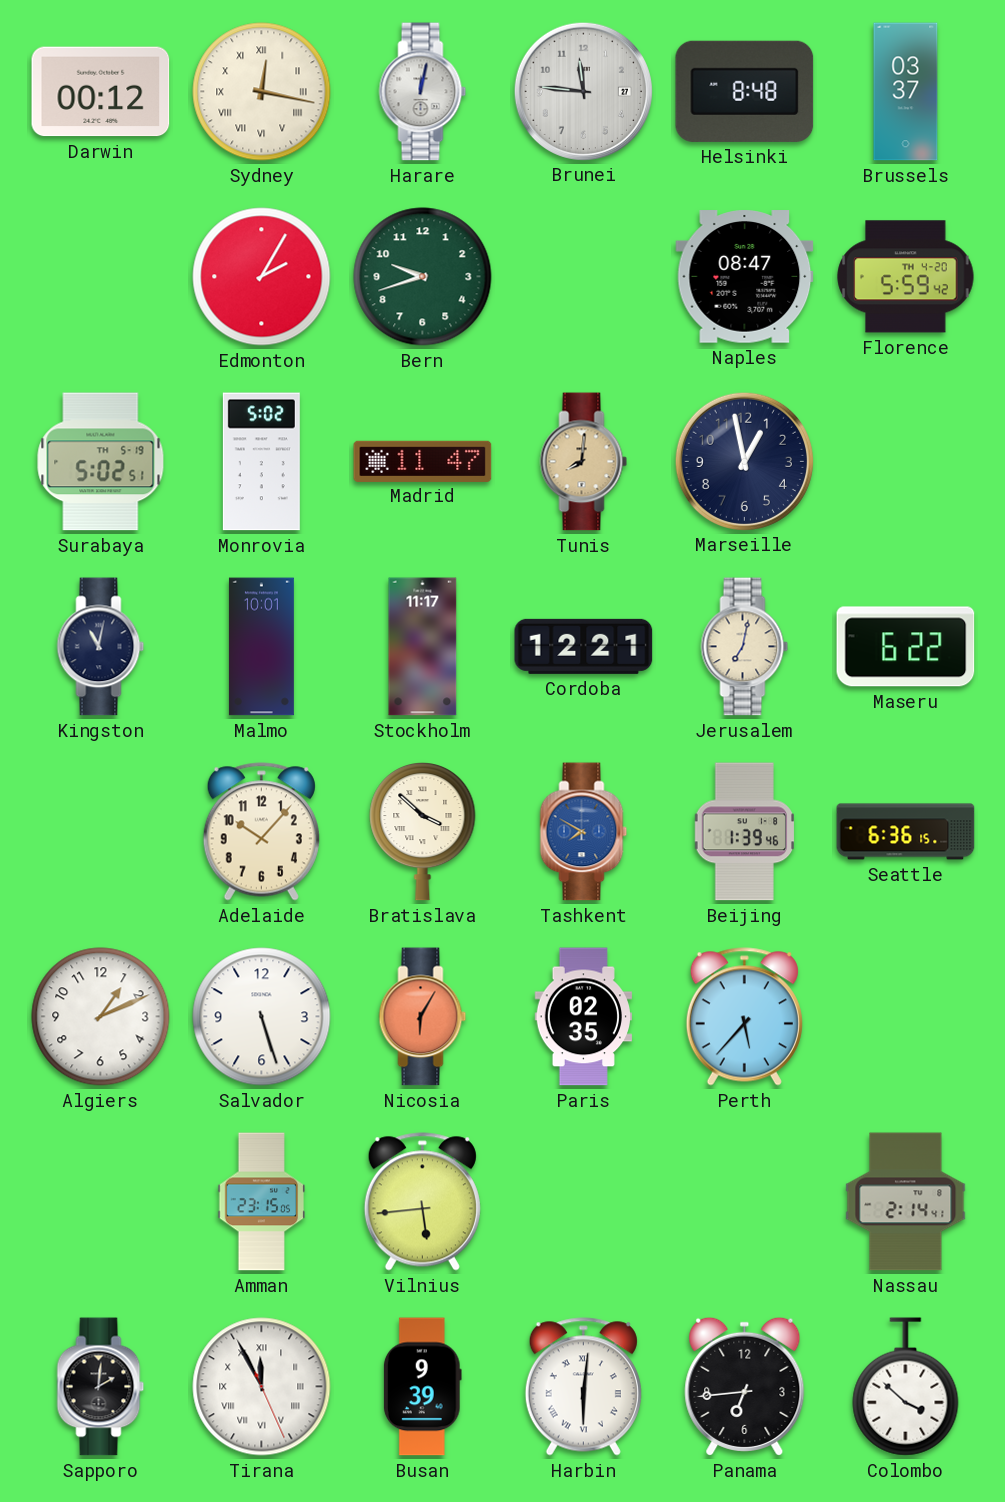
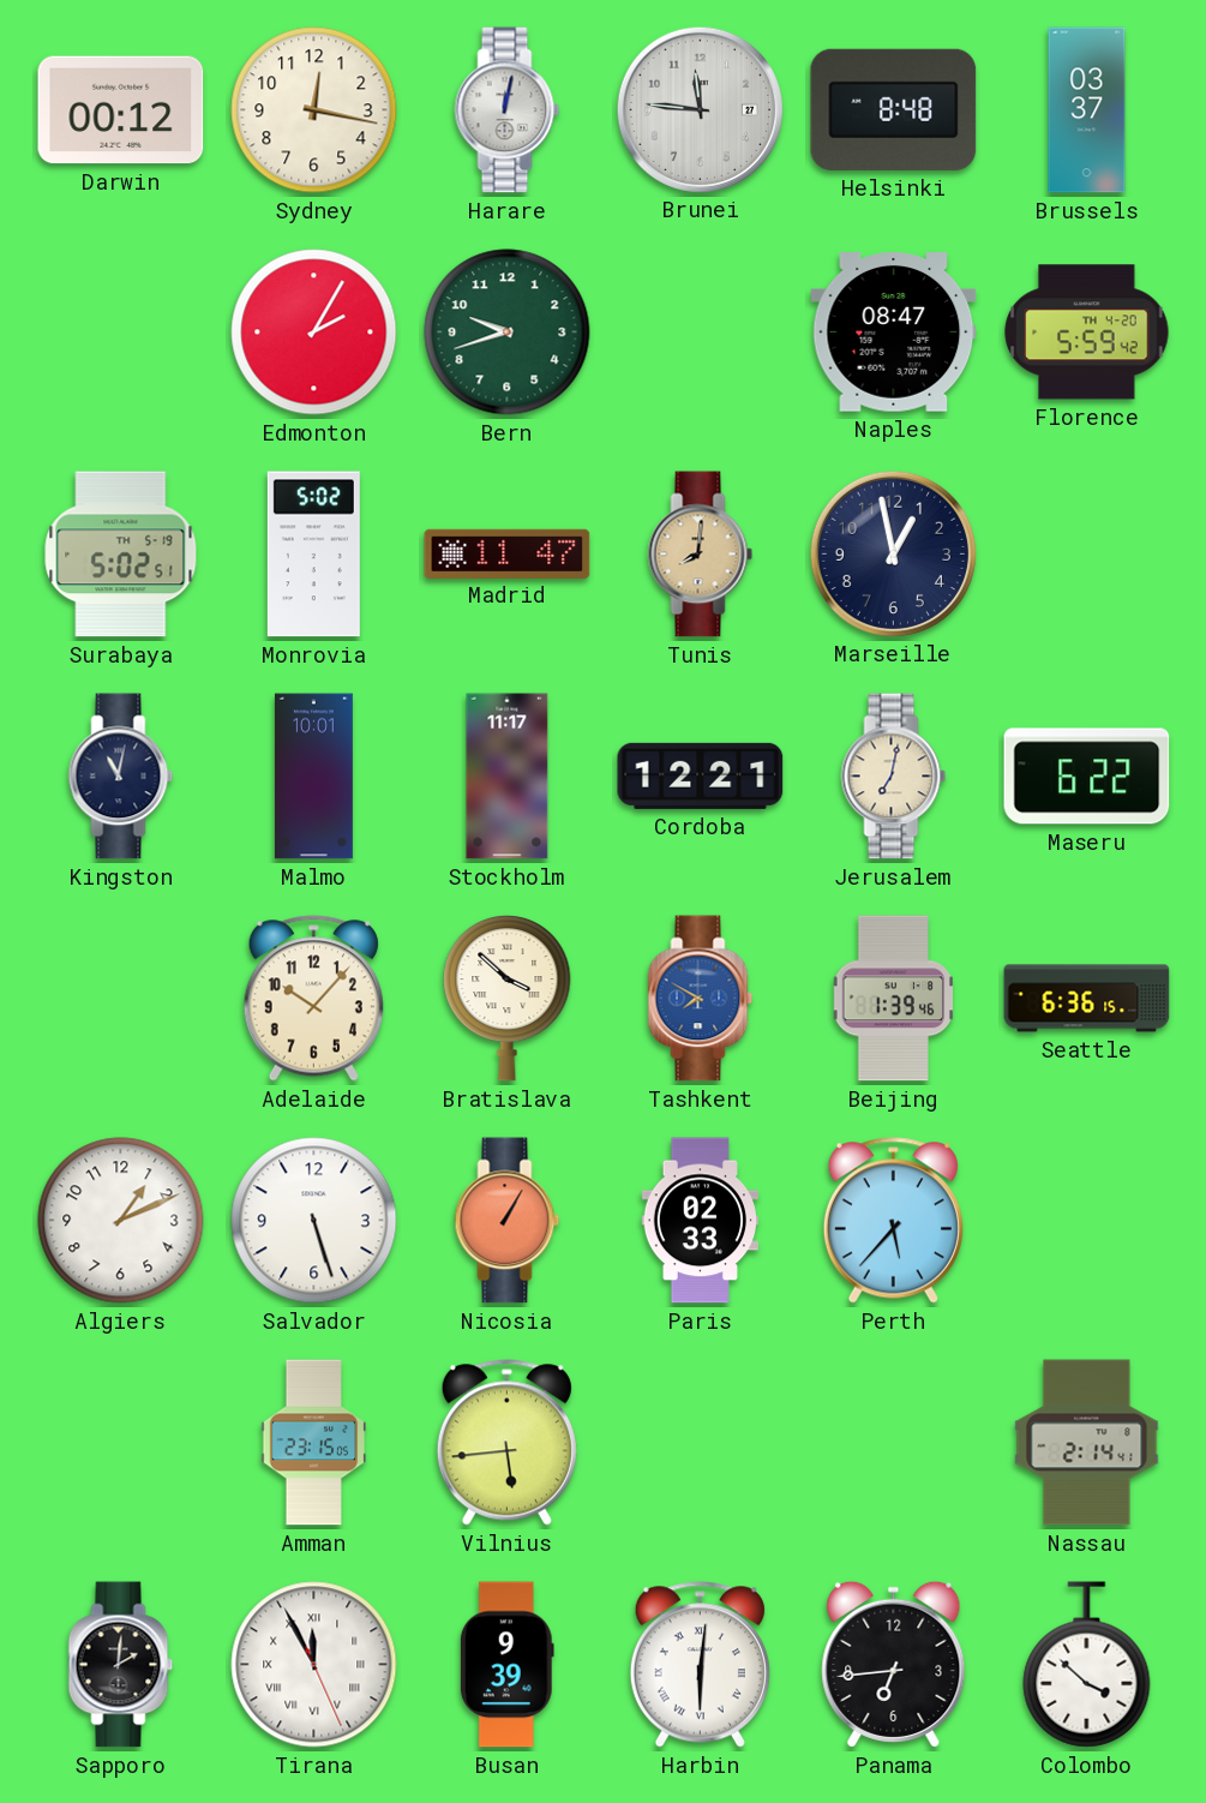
Sydney numerals: Roman -> Arabic
Nicosia: 6:05 -> 1:05
Paris: 02:35 -> 02:33
